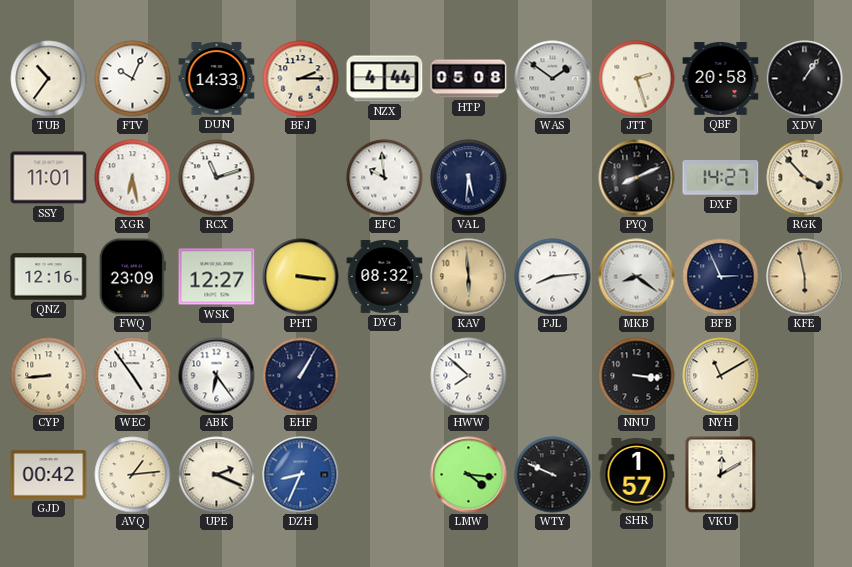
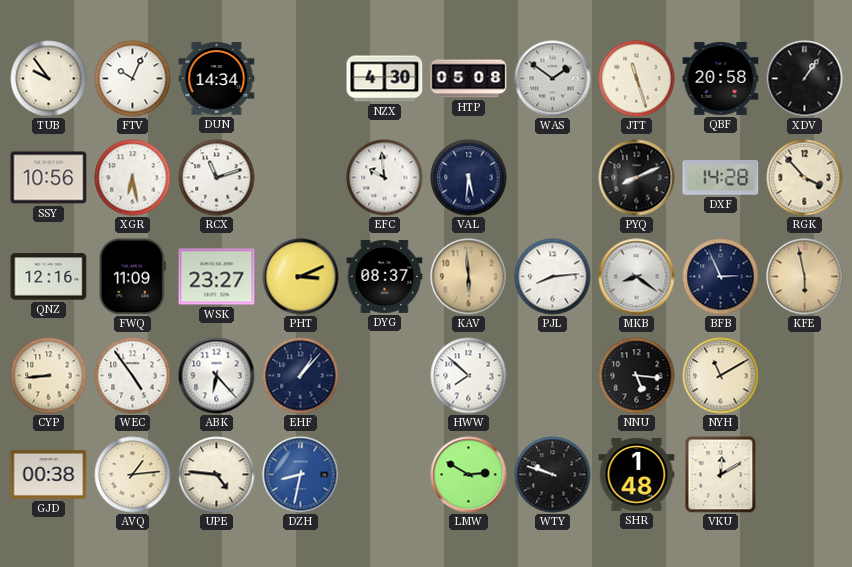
TUB: 10:36 -> 9:54
DUN: 14:33 -> 14:34
BFJ: 2:15 -> none
NZX: 4:44 -> 4:30
JTT: 2:27 -> 11:27
SSY: 11:01 -> 10:56
DXF: 14:27 -> 14:28
FWQ: 23:09 -> 11:09
WSK: 12:27 -> 23:27
PHT: 3:16 -> 3:11
DYG: 08:32 -> 08:37
ABK: 6:24 -> 6:23
EHF: 1:05 -> 1:07
NNU: 3:16 -> 5:16
GJD: 00:42 -> 00:38
UPE: 2:19 -> 4:46
DZH: 8:34 -> 8:32
LMW: 4:16 -> 2:50
WTY: 9:49 -> 9:48
SHR: 1:57 -> 1:48
